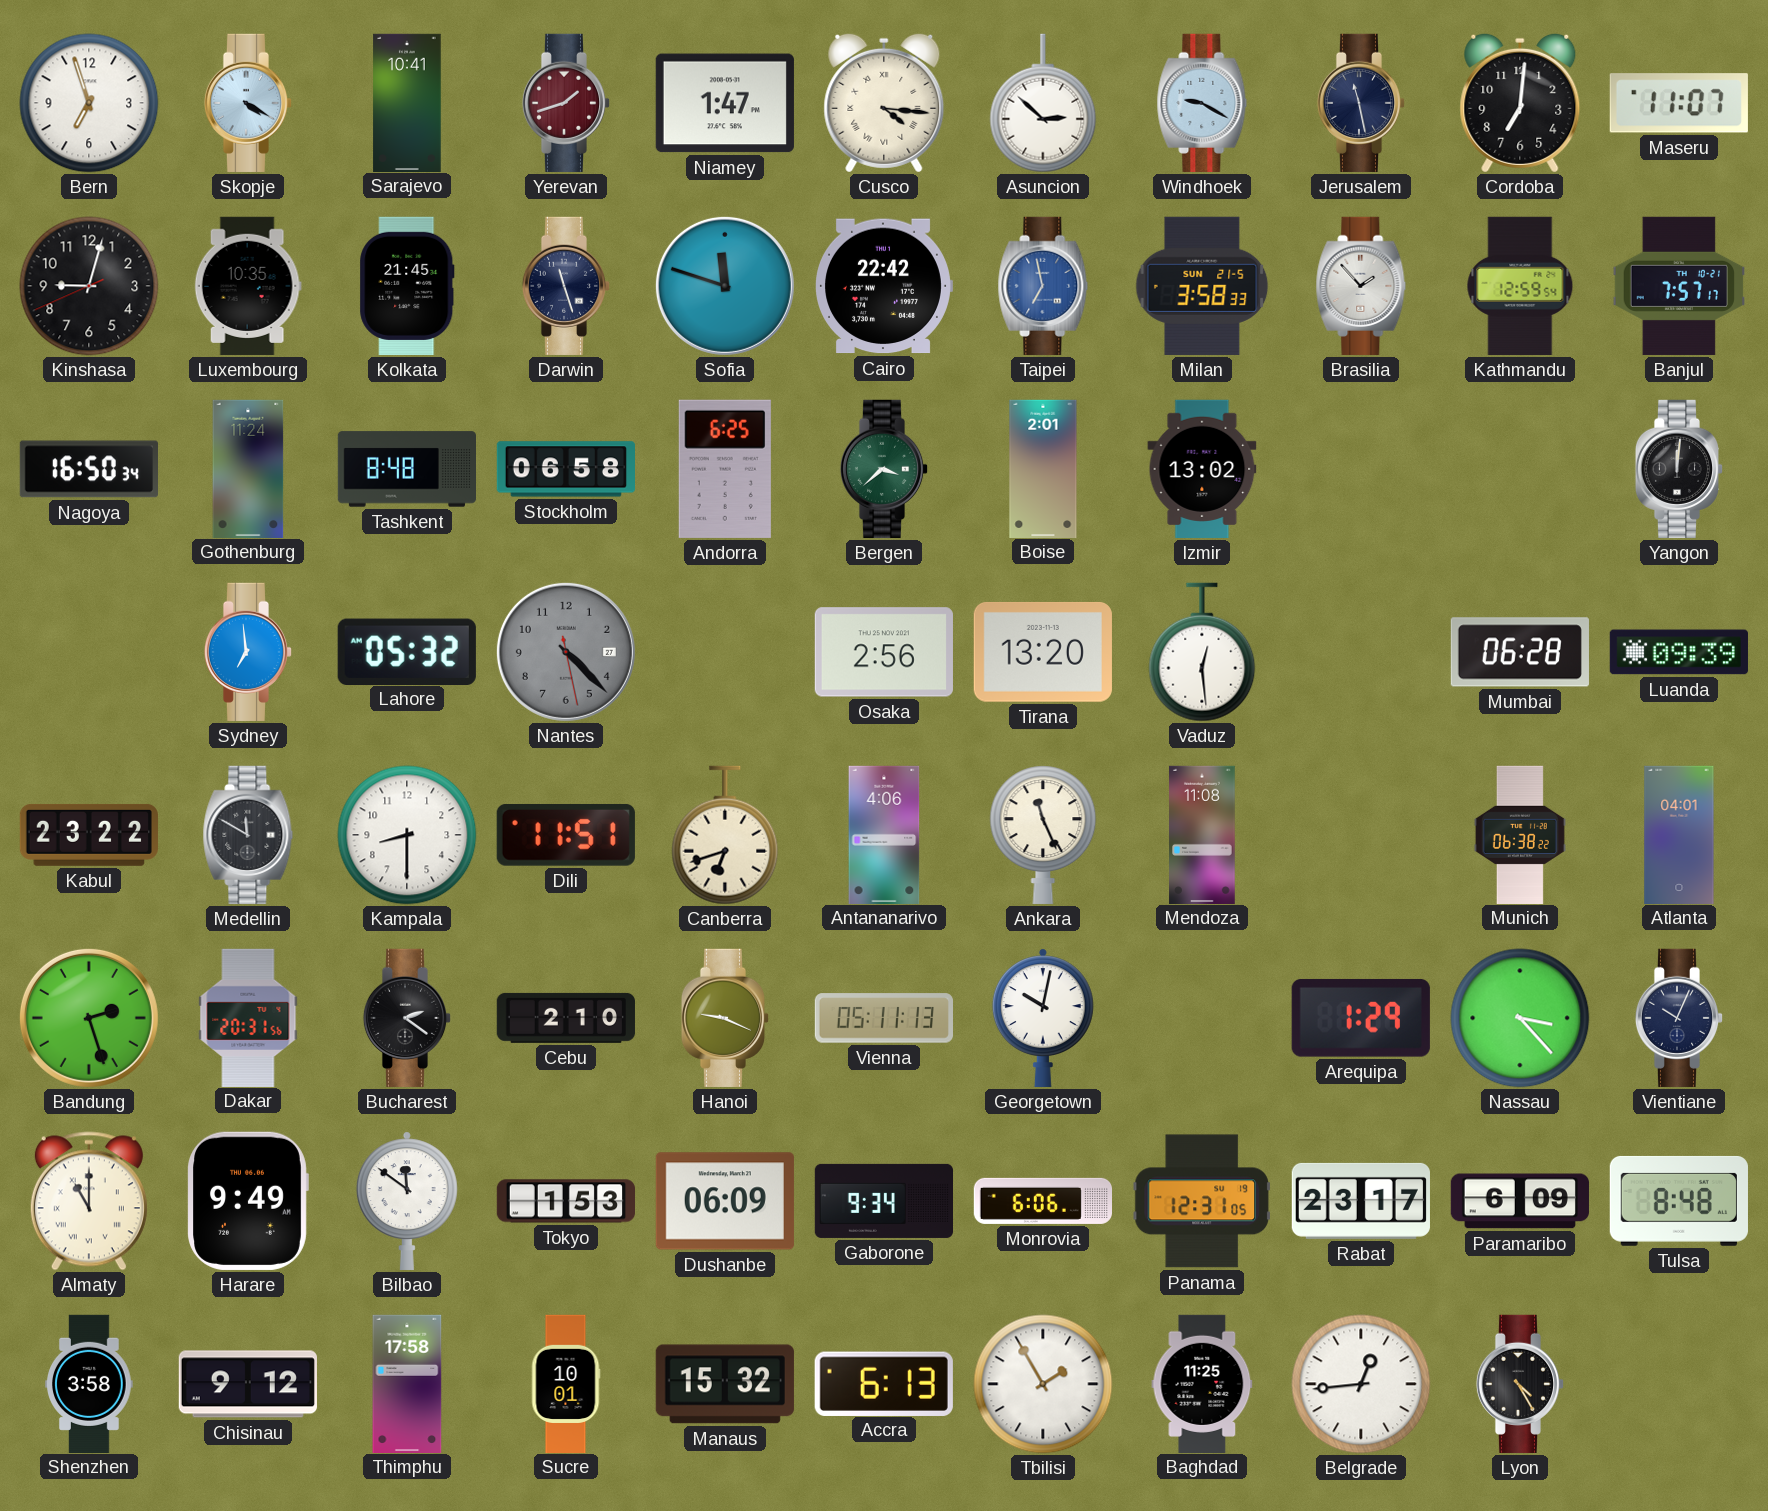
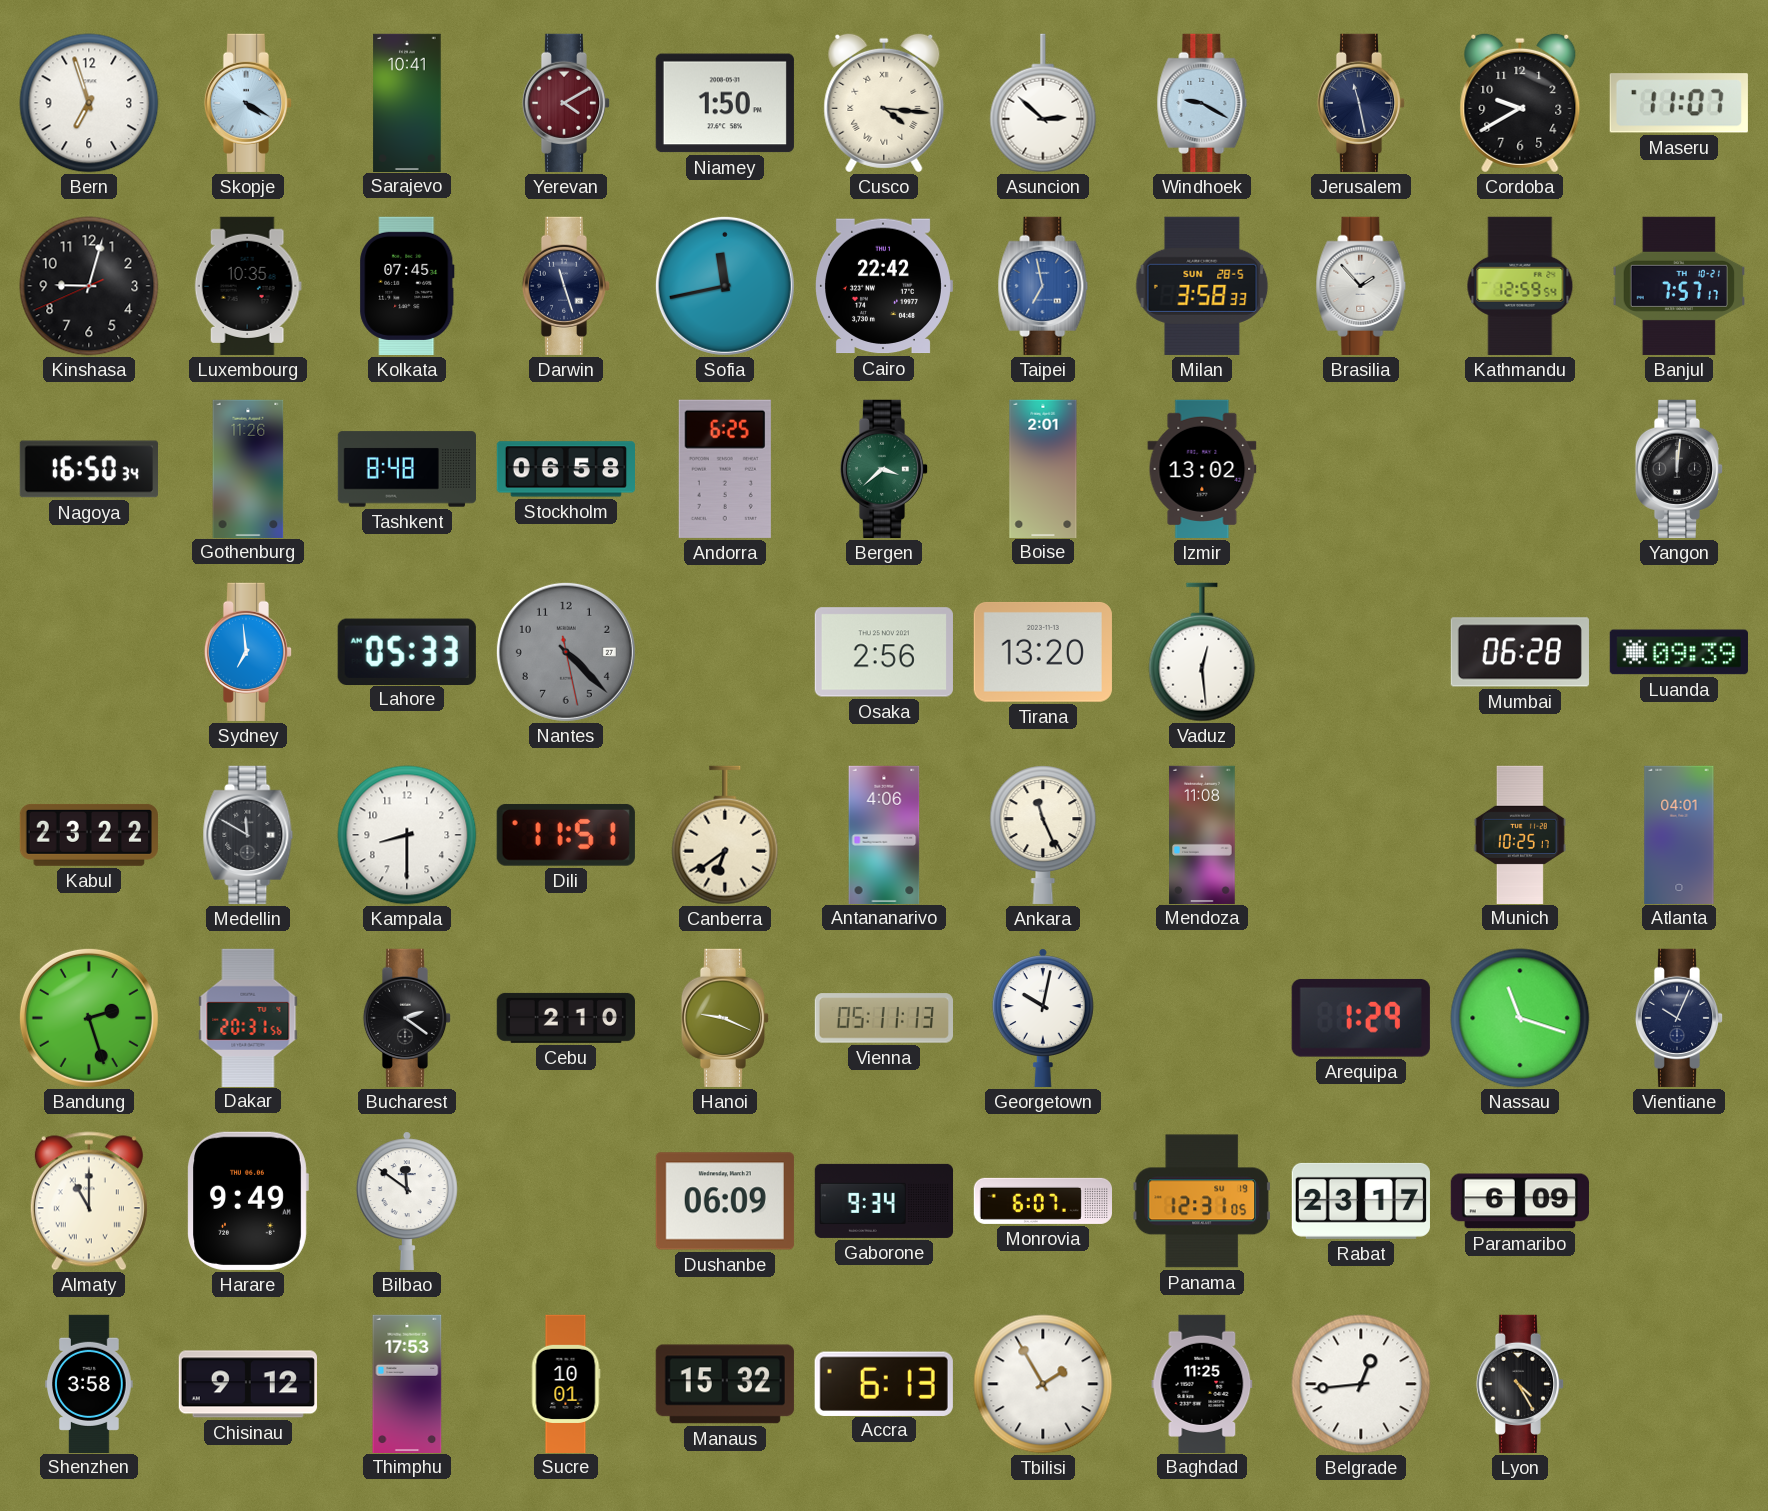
Yerevan: 1:42 -> 4:10
Niamey: 1:47 -> 1:50
Cordoba: 7:01 -> 9:40
Kolkata: 21:45 -> 07:45
Sofia: 11:48 -> 11:43
Milan date: SUN 21-5 -> SUN 28-5
Gothenburg: 11:24 -> 11:26
Lahore: 05:32 -> 05:33
Canberra: 6:42 -> 6:39
Munich: 06:38 -> 10:25
Nassau: 3:23 -> 11:18
Tokyo: 1:53 -> none
Monrovia: 6:06 -> 6:07
Tulsa: 8:48 -> none
Thimphu: 17:58 -> 17:53
